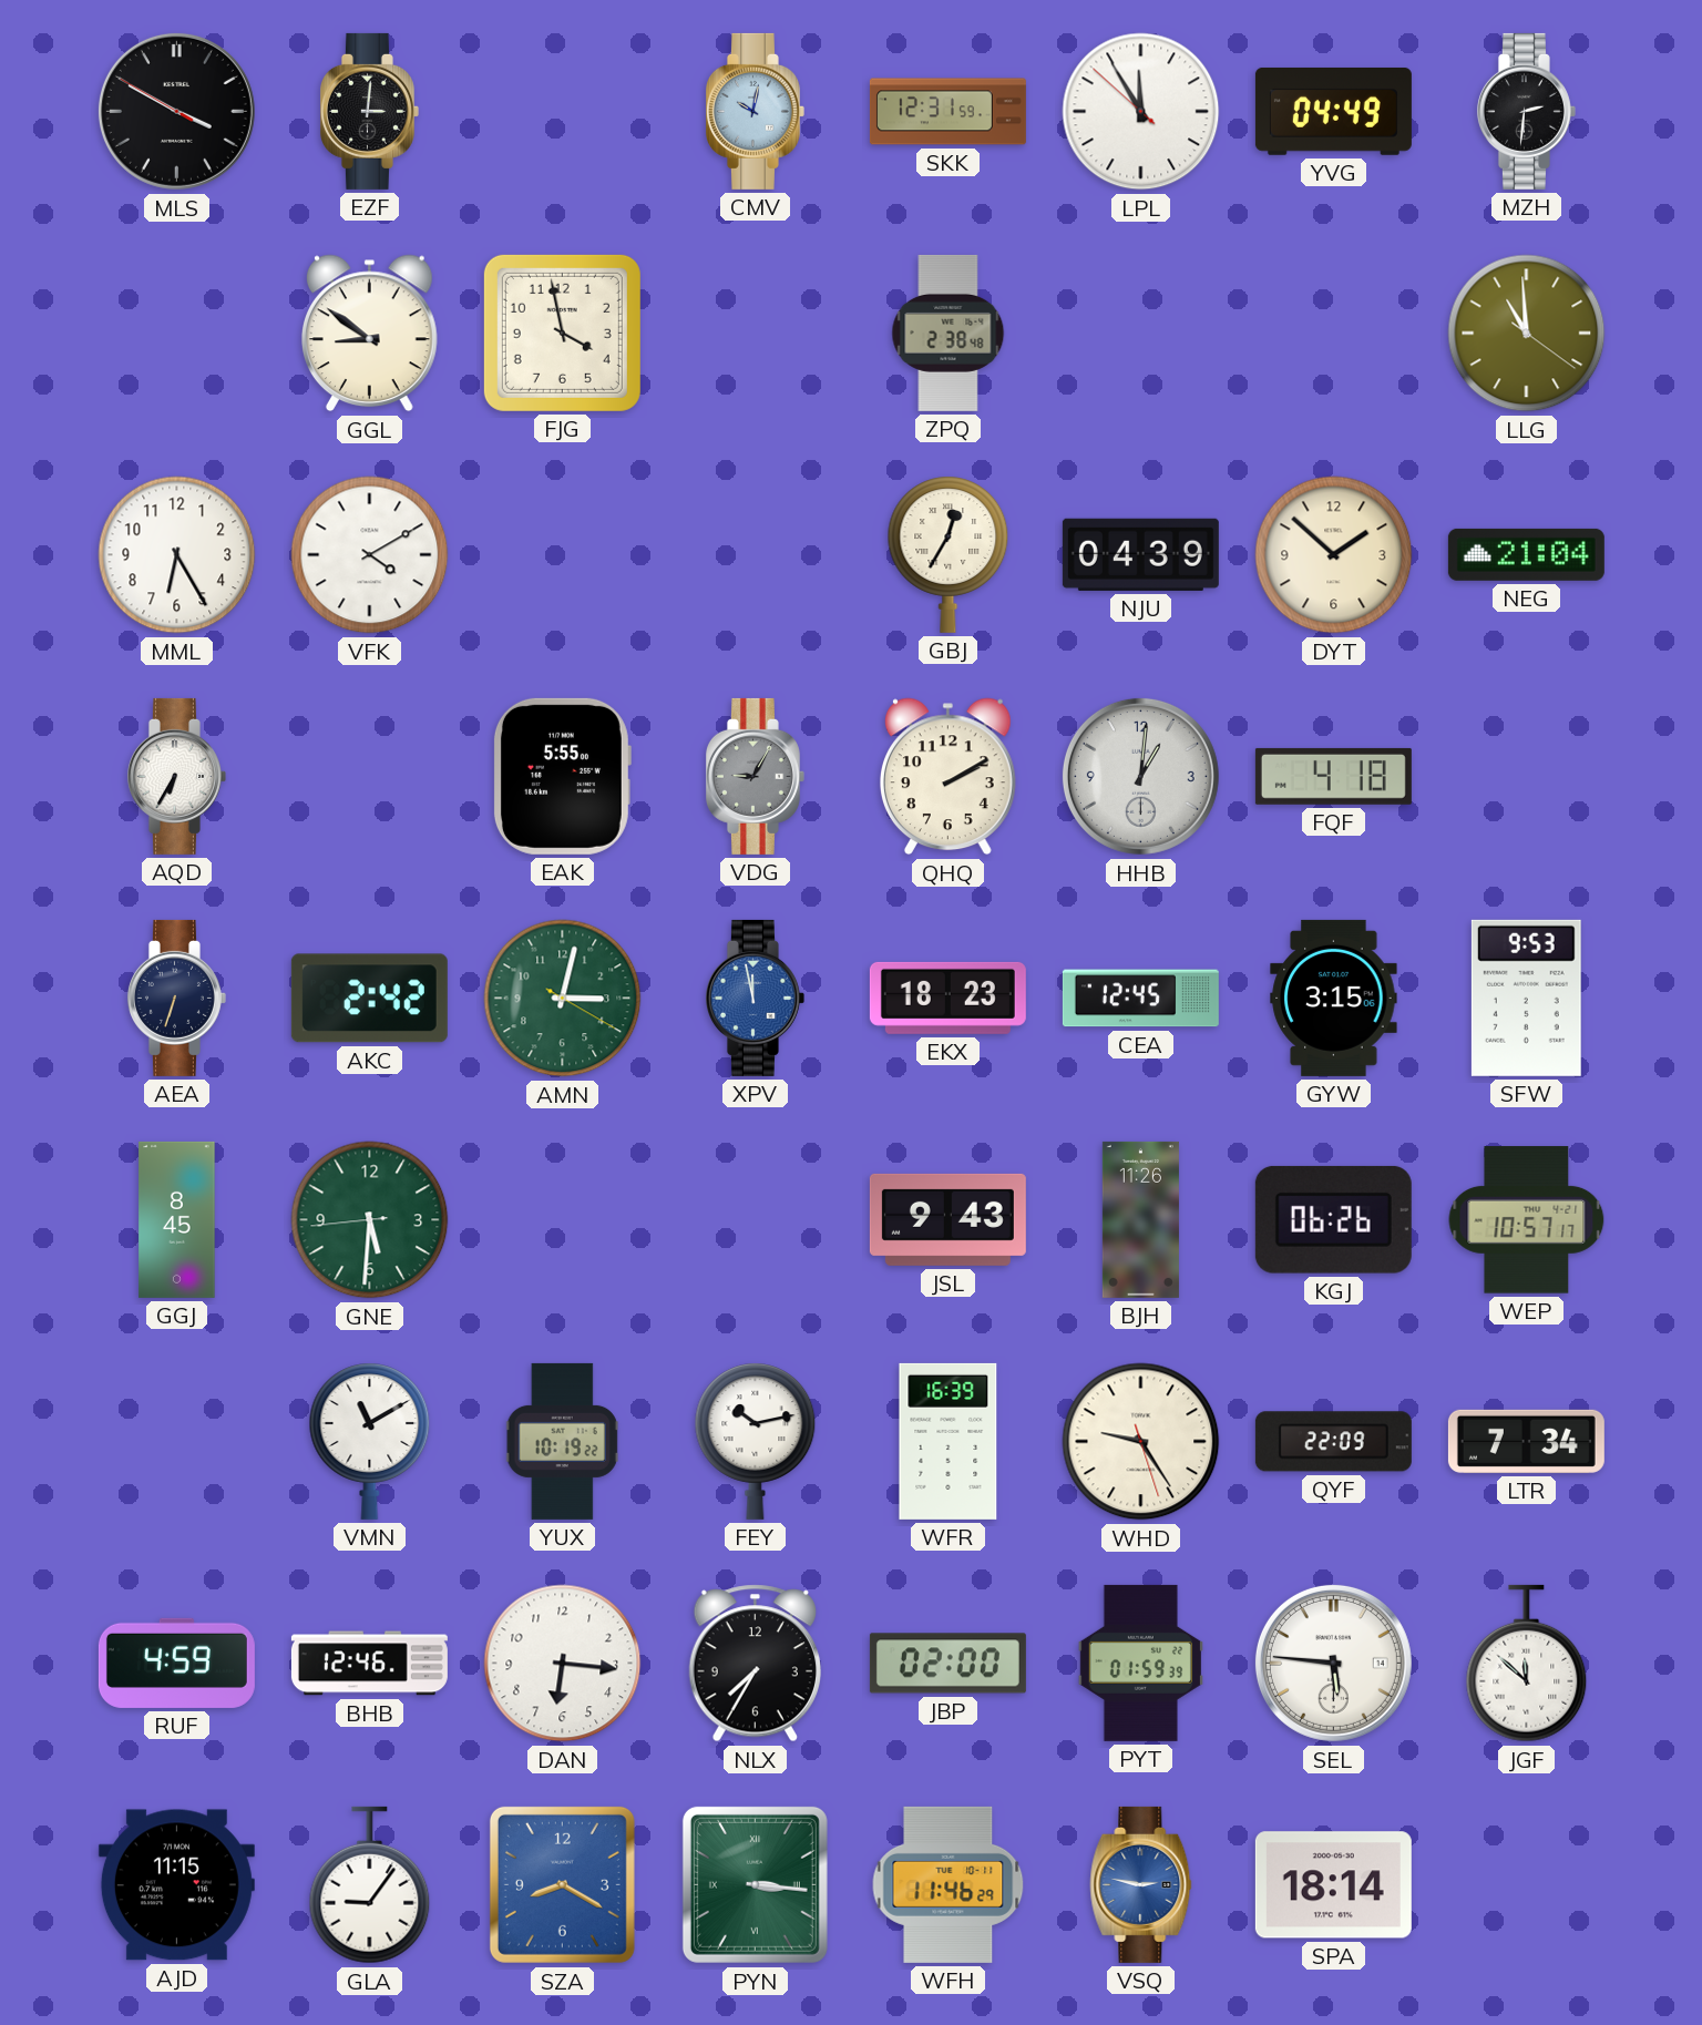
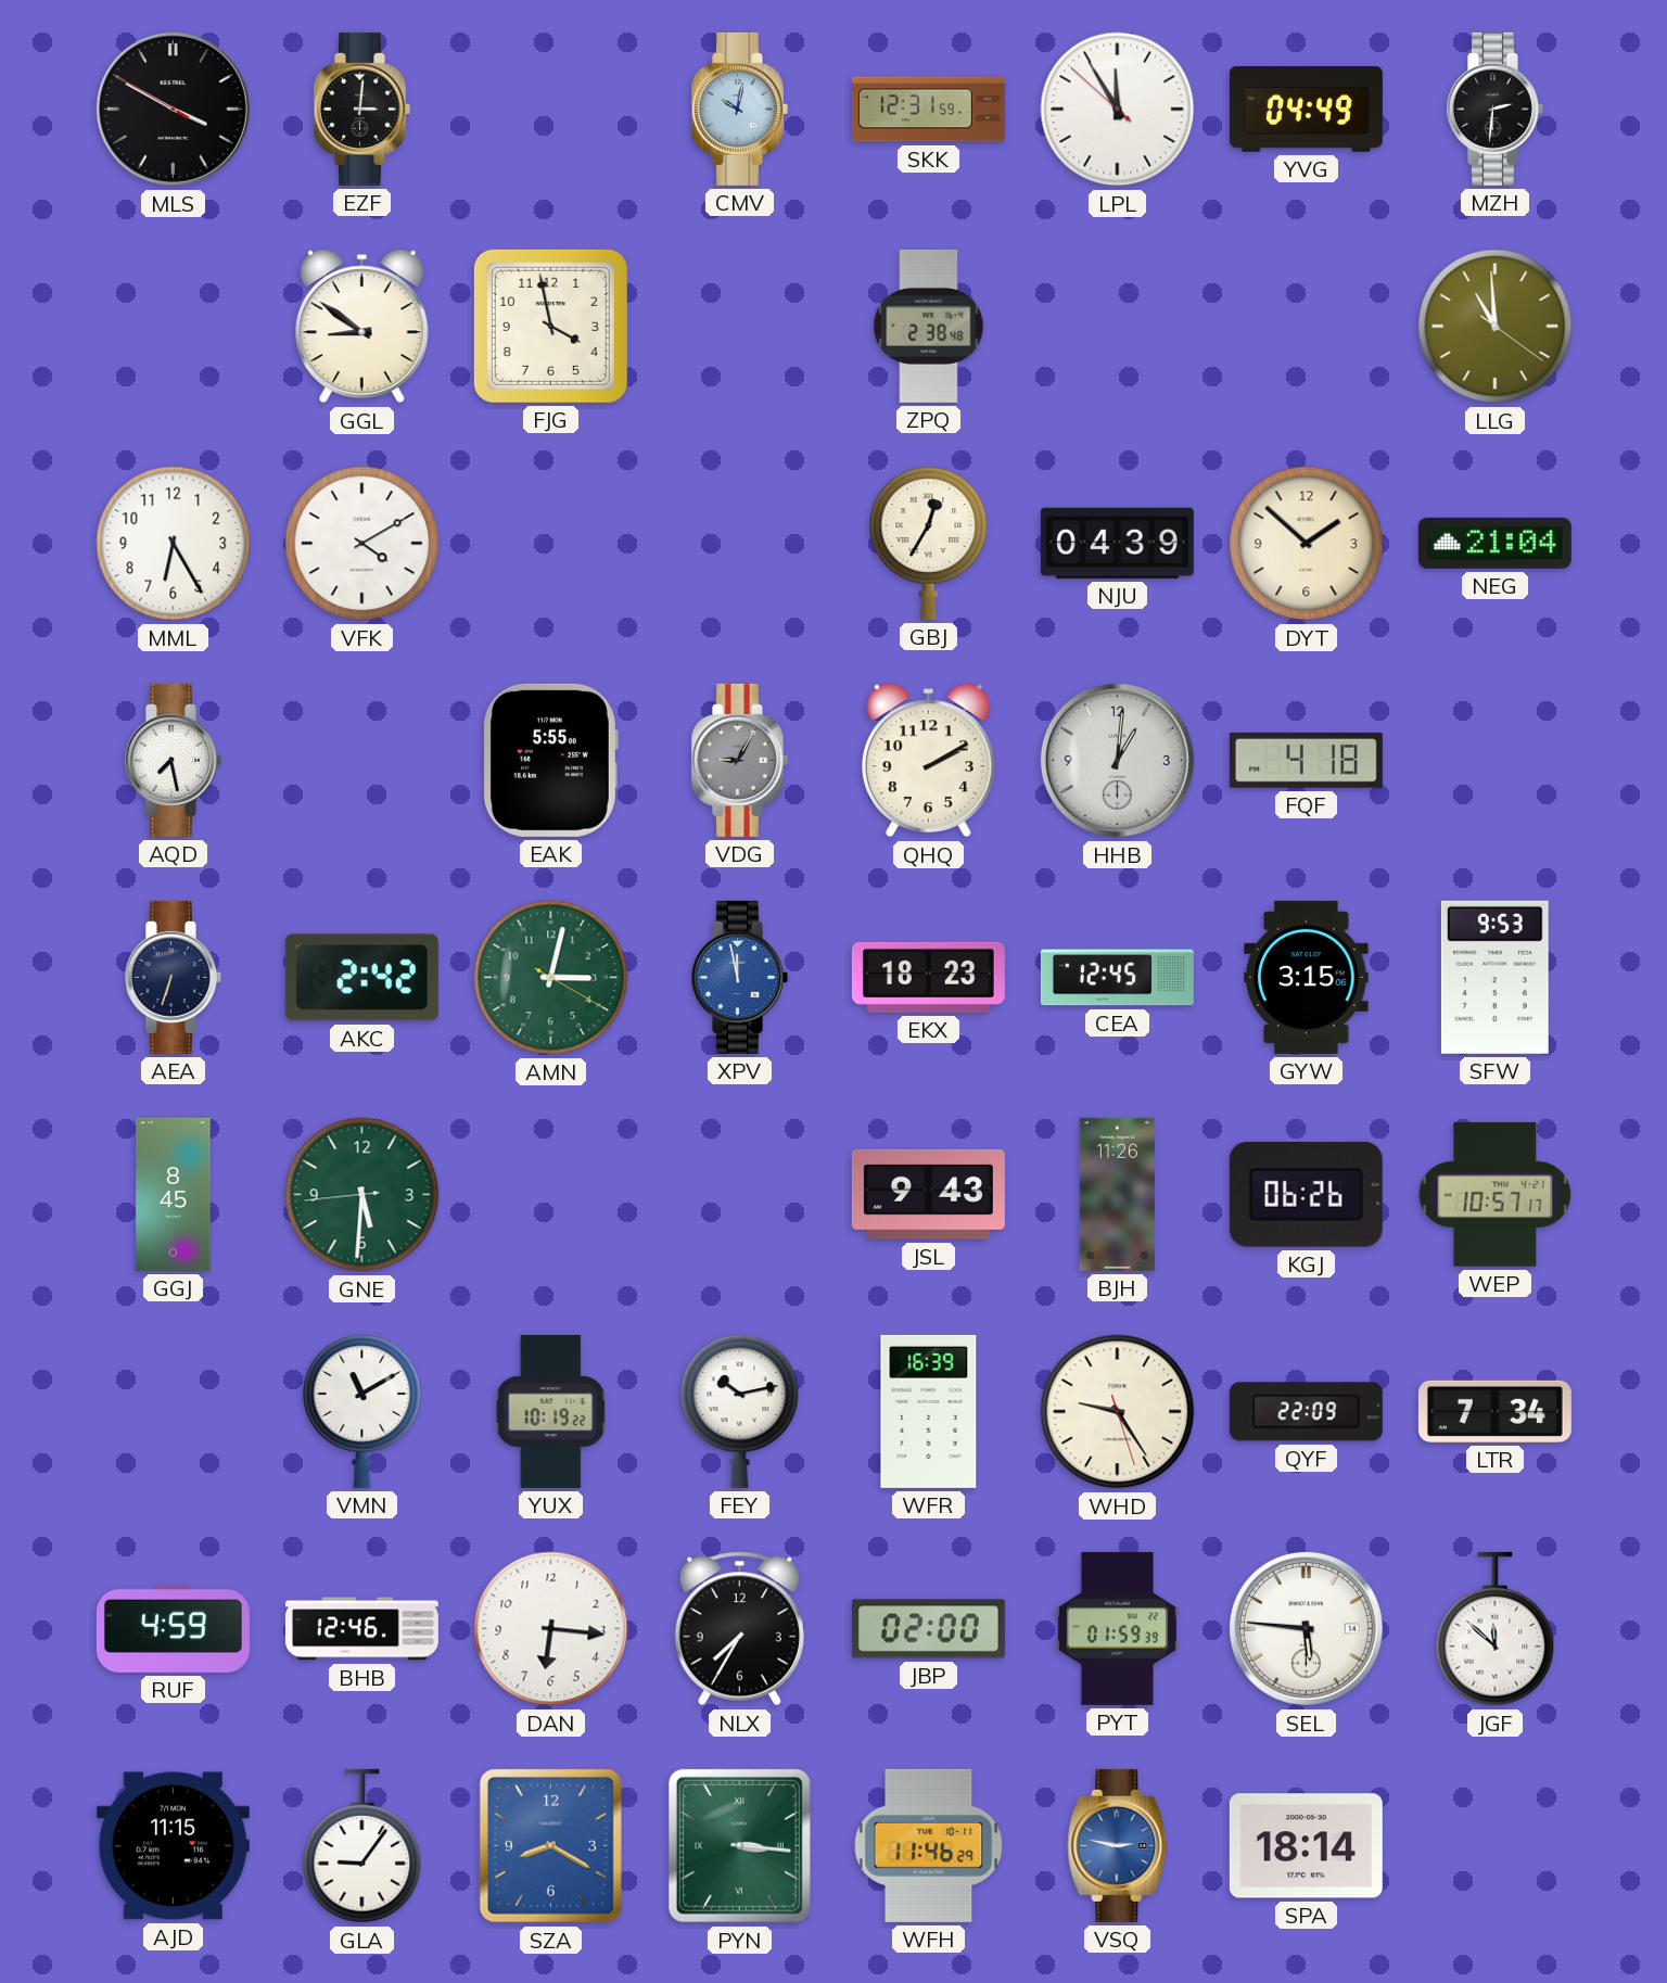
AQD: 6:35 -> 7:28
